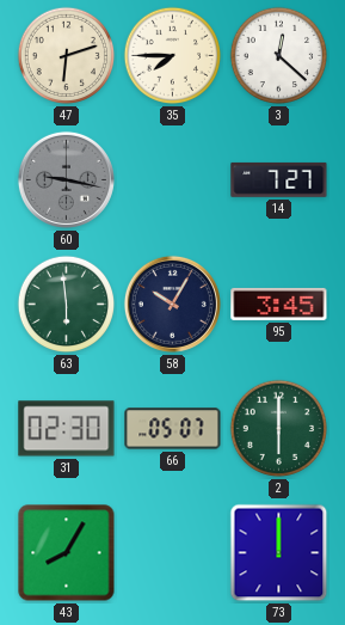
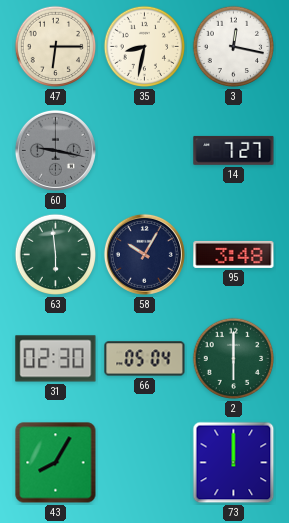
47: 6:12 -> 6:15
35: 7:45 -> 8:32
3: 12:22 -> 12:17
95: 3:45 -> 3:48
66: 05:07 -> 05:04
